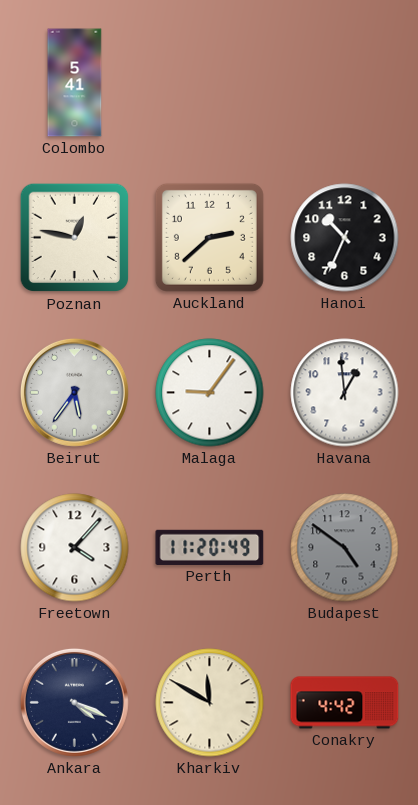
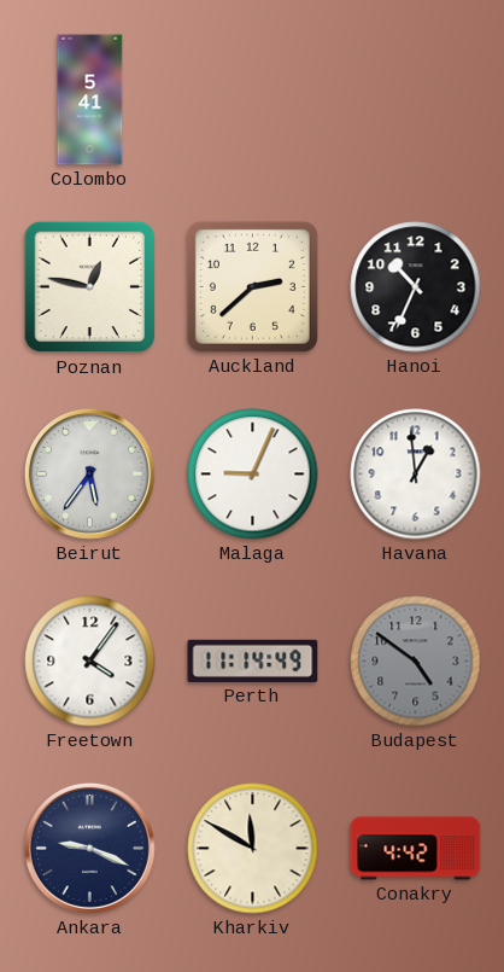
Malaga: 9:06 -> 9:04
Freetown: 4:07 -> 4:06
Perth: 11:20 -> 11:14
Ankara: 4:19 -> 9:19
